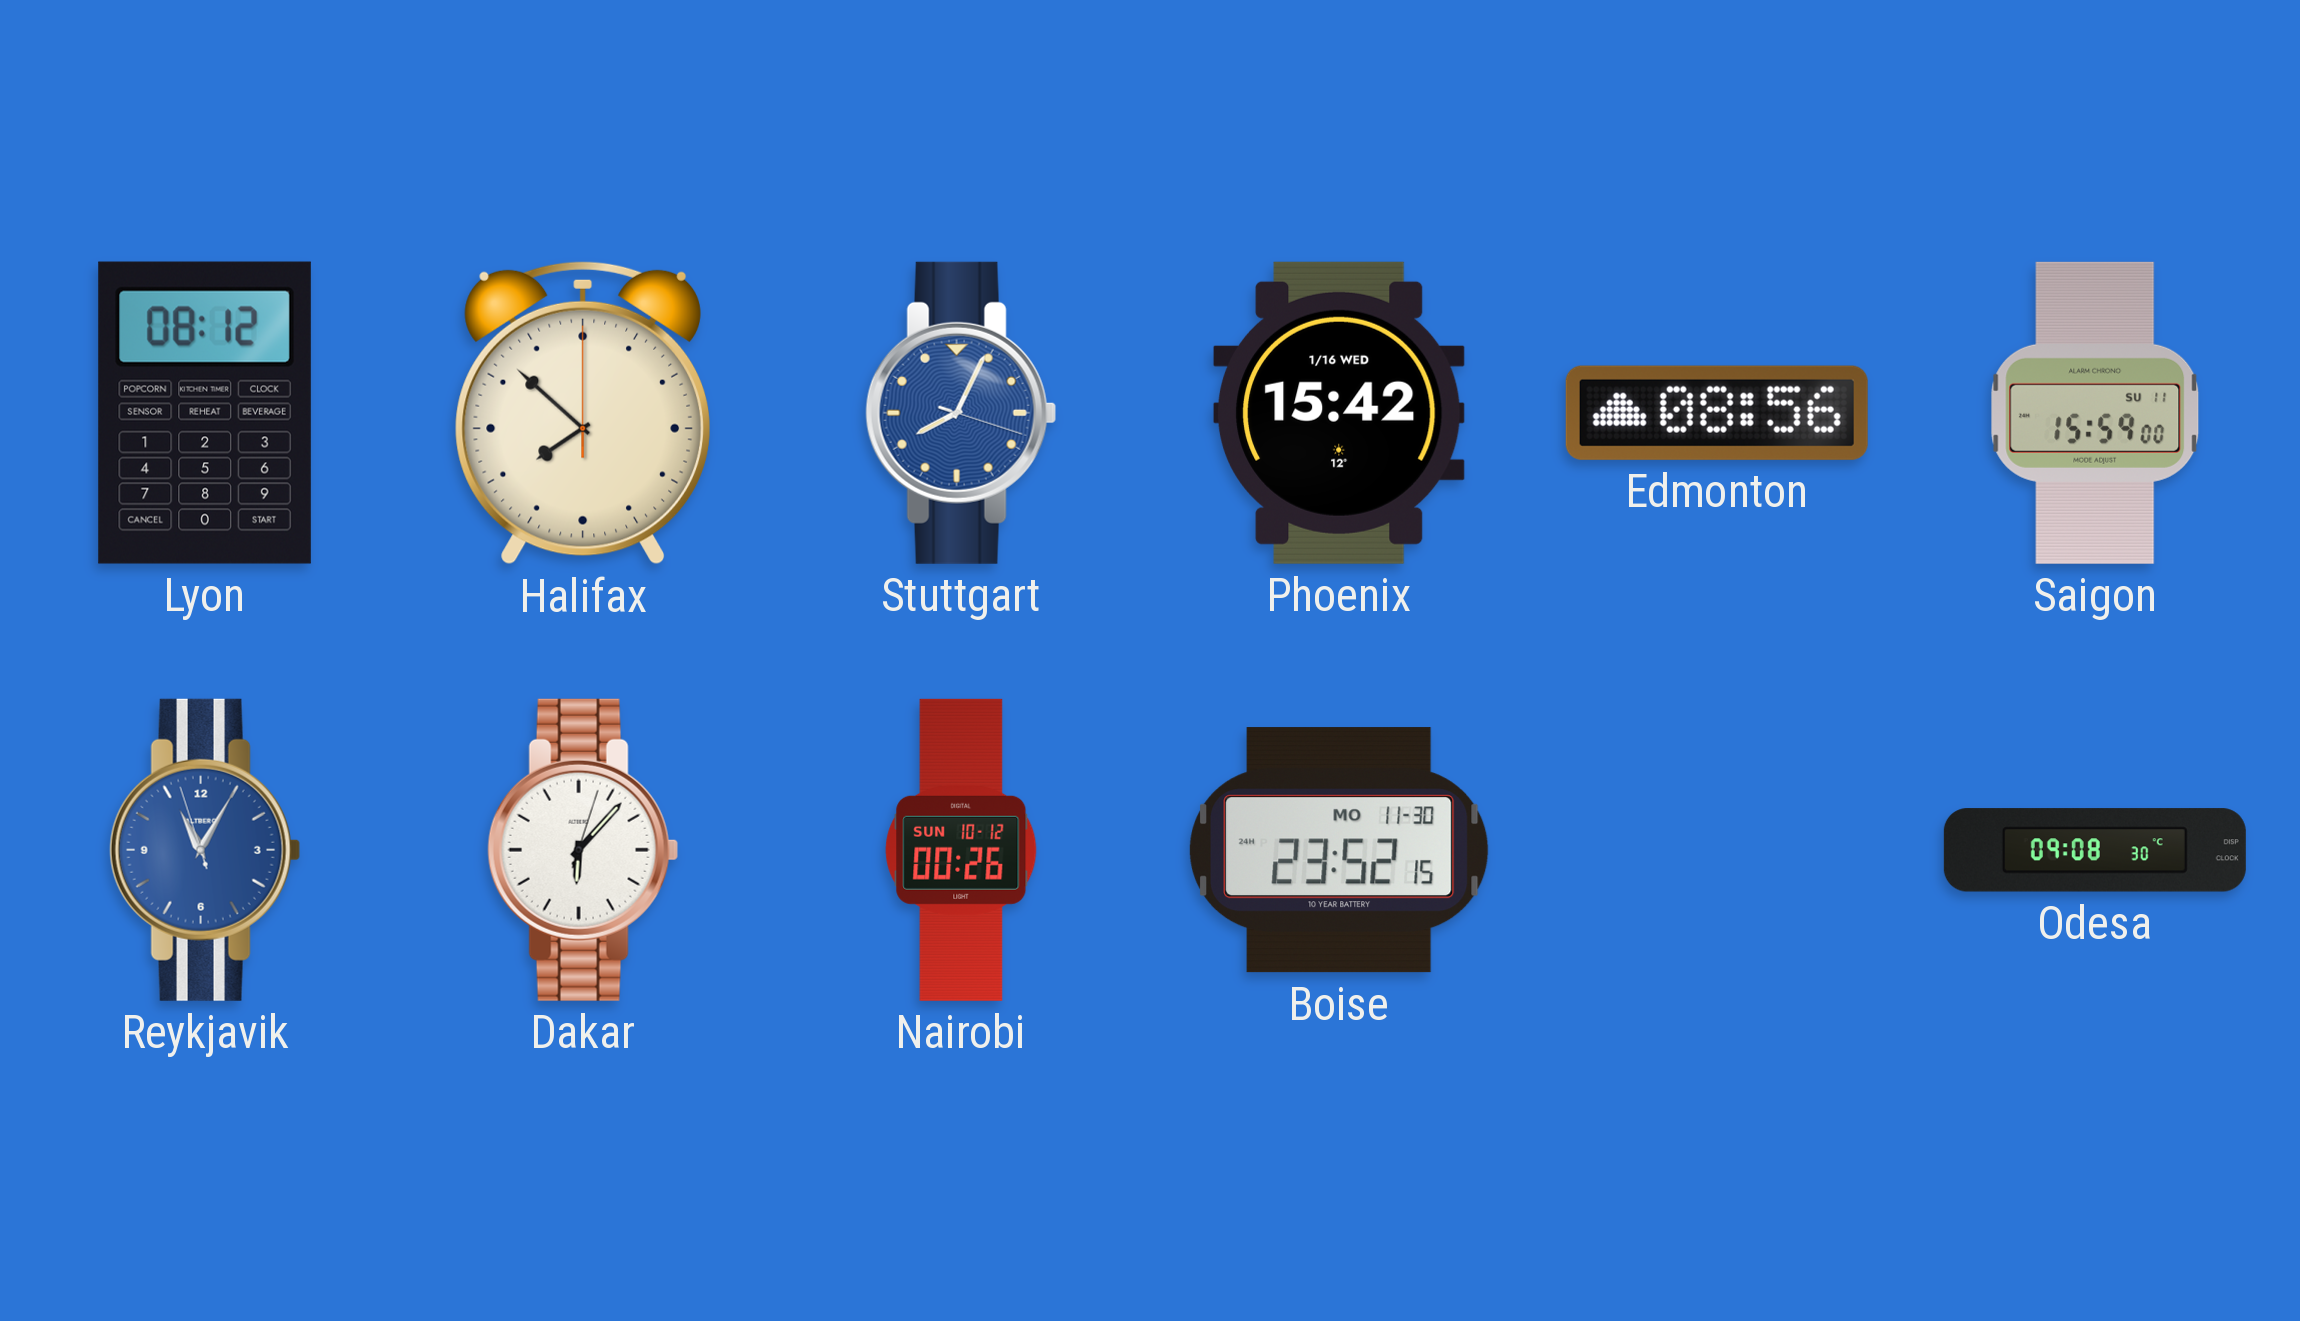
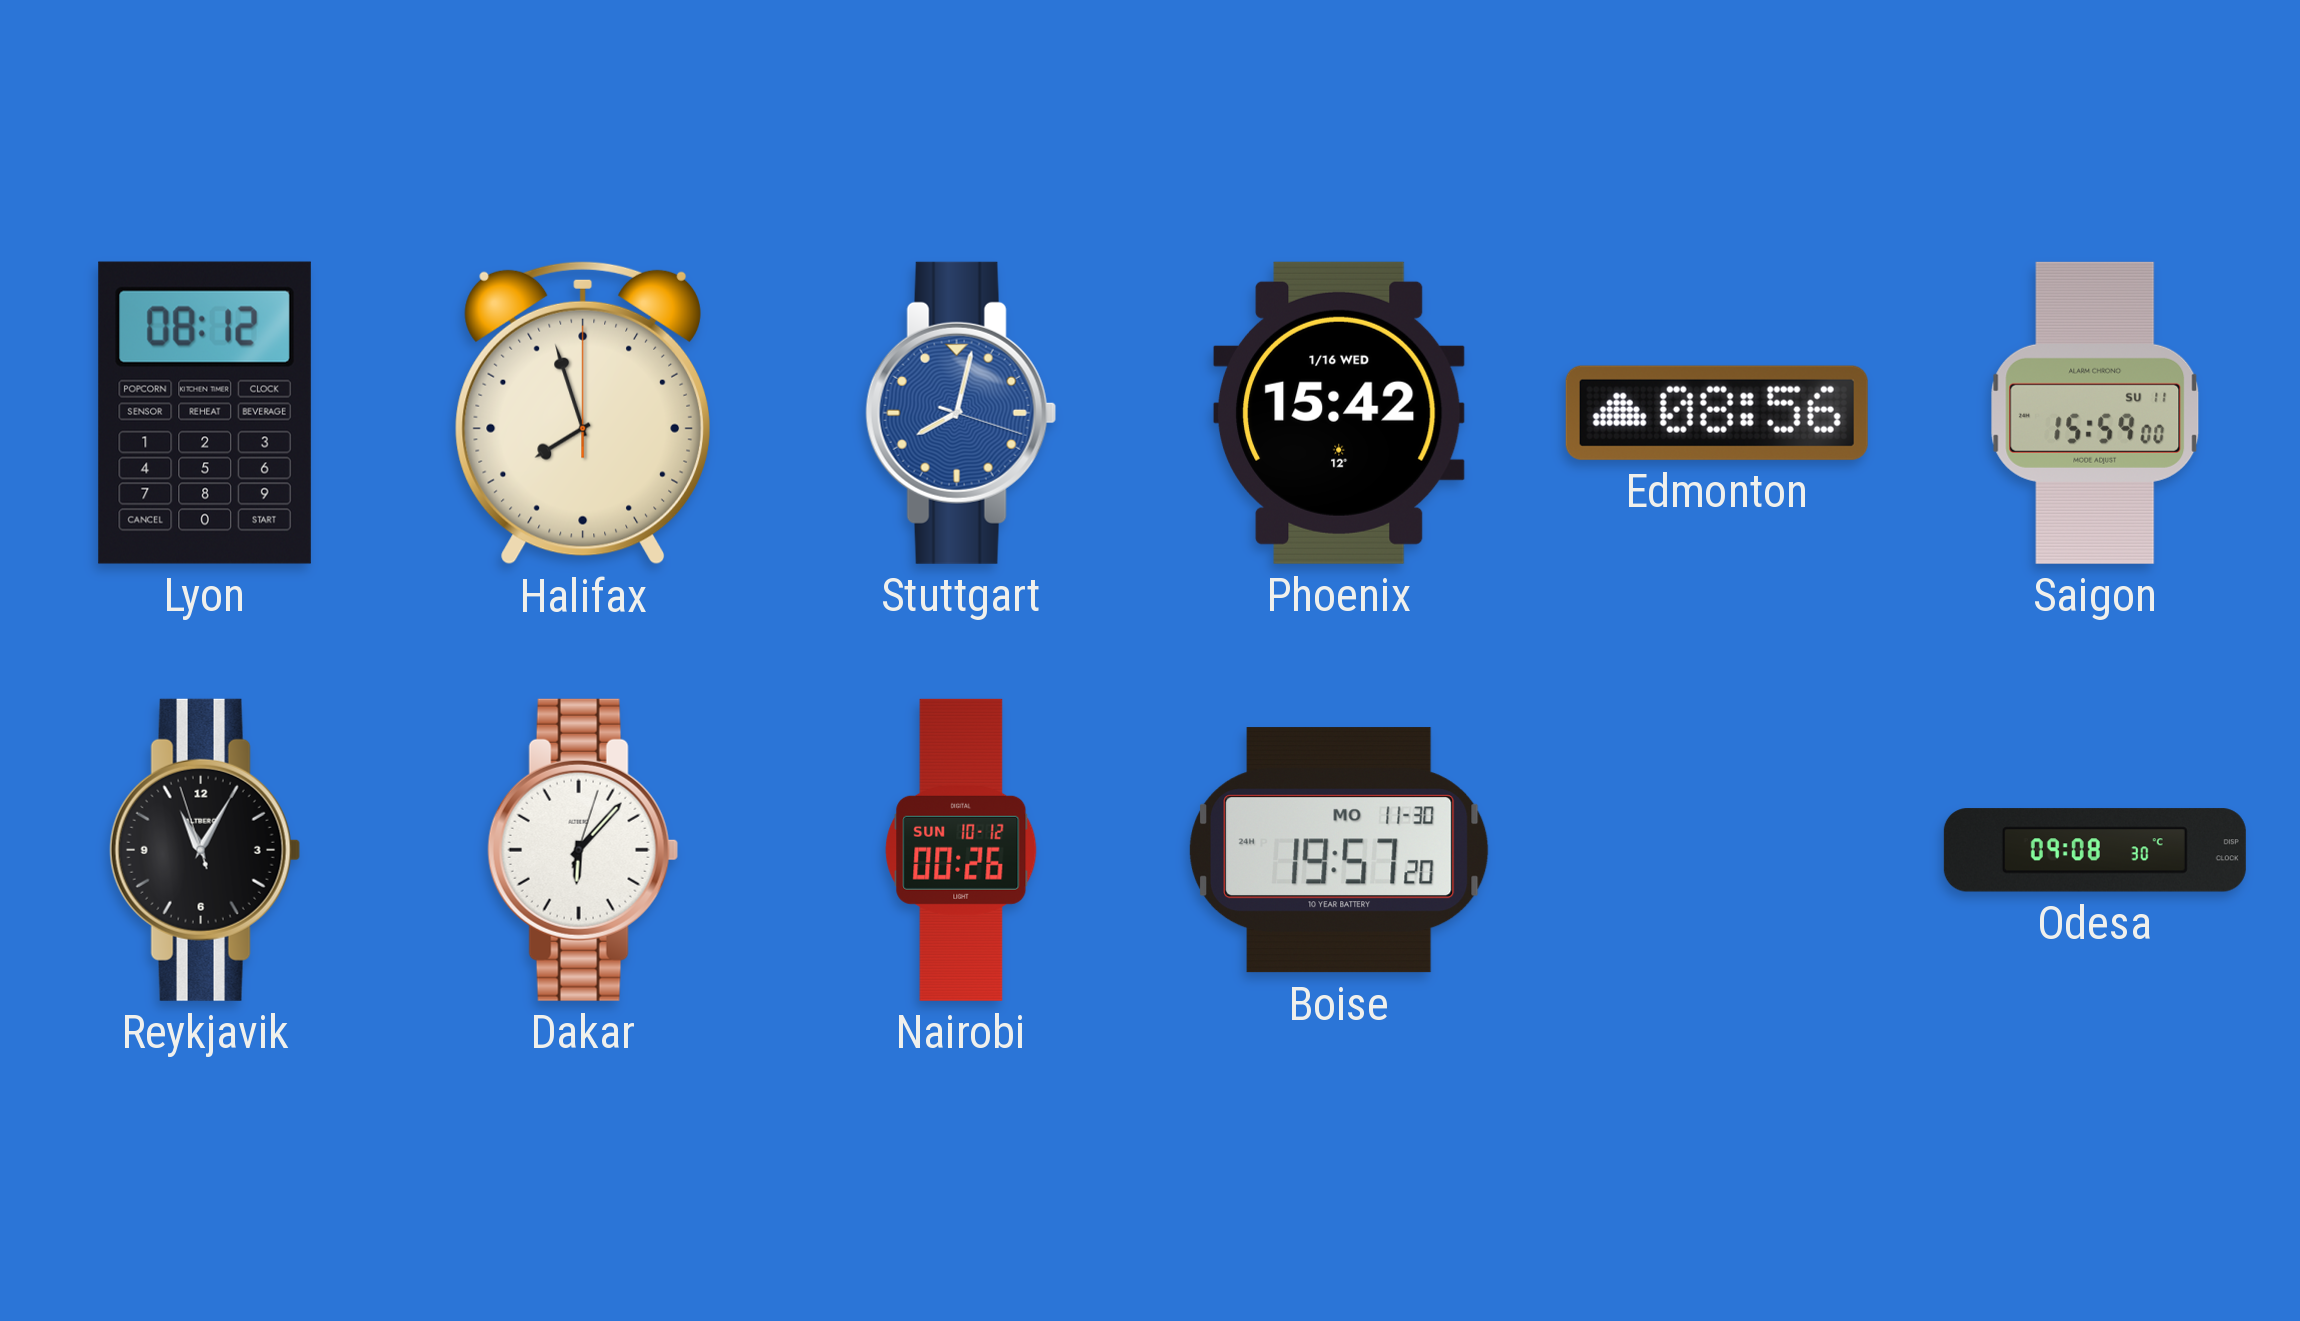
Halifax: 7:52 -> 7:57
Stuttgart: 8:04 -> 8:02
Reykjavik dial: blue -> black
Boise: 23:52 -> 19:57
